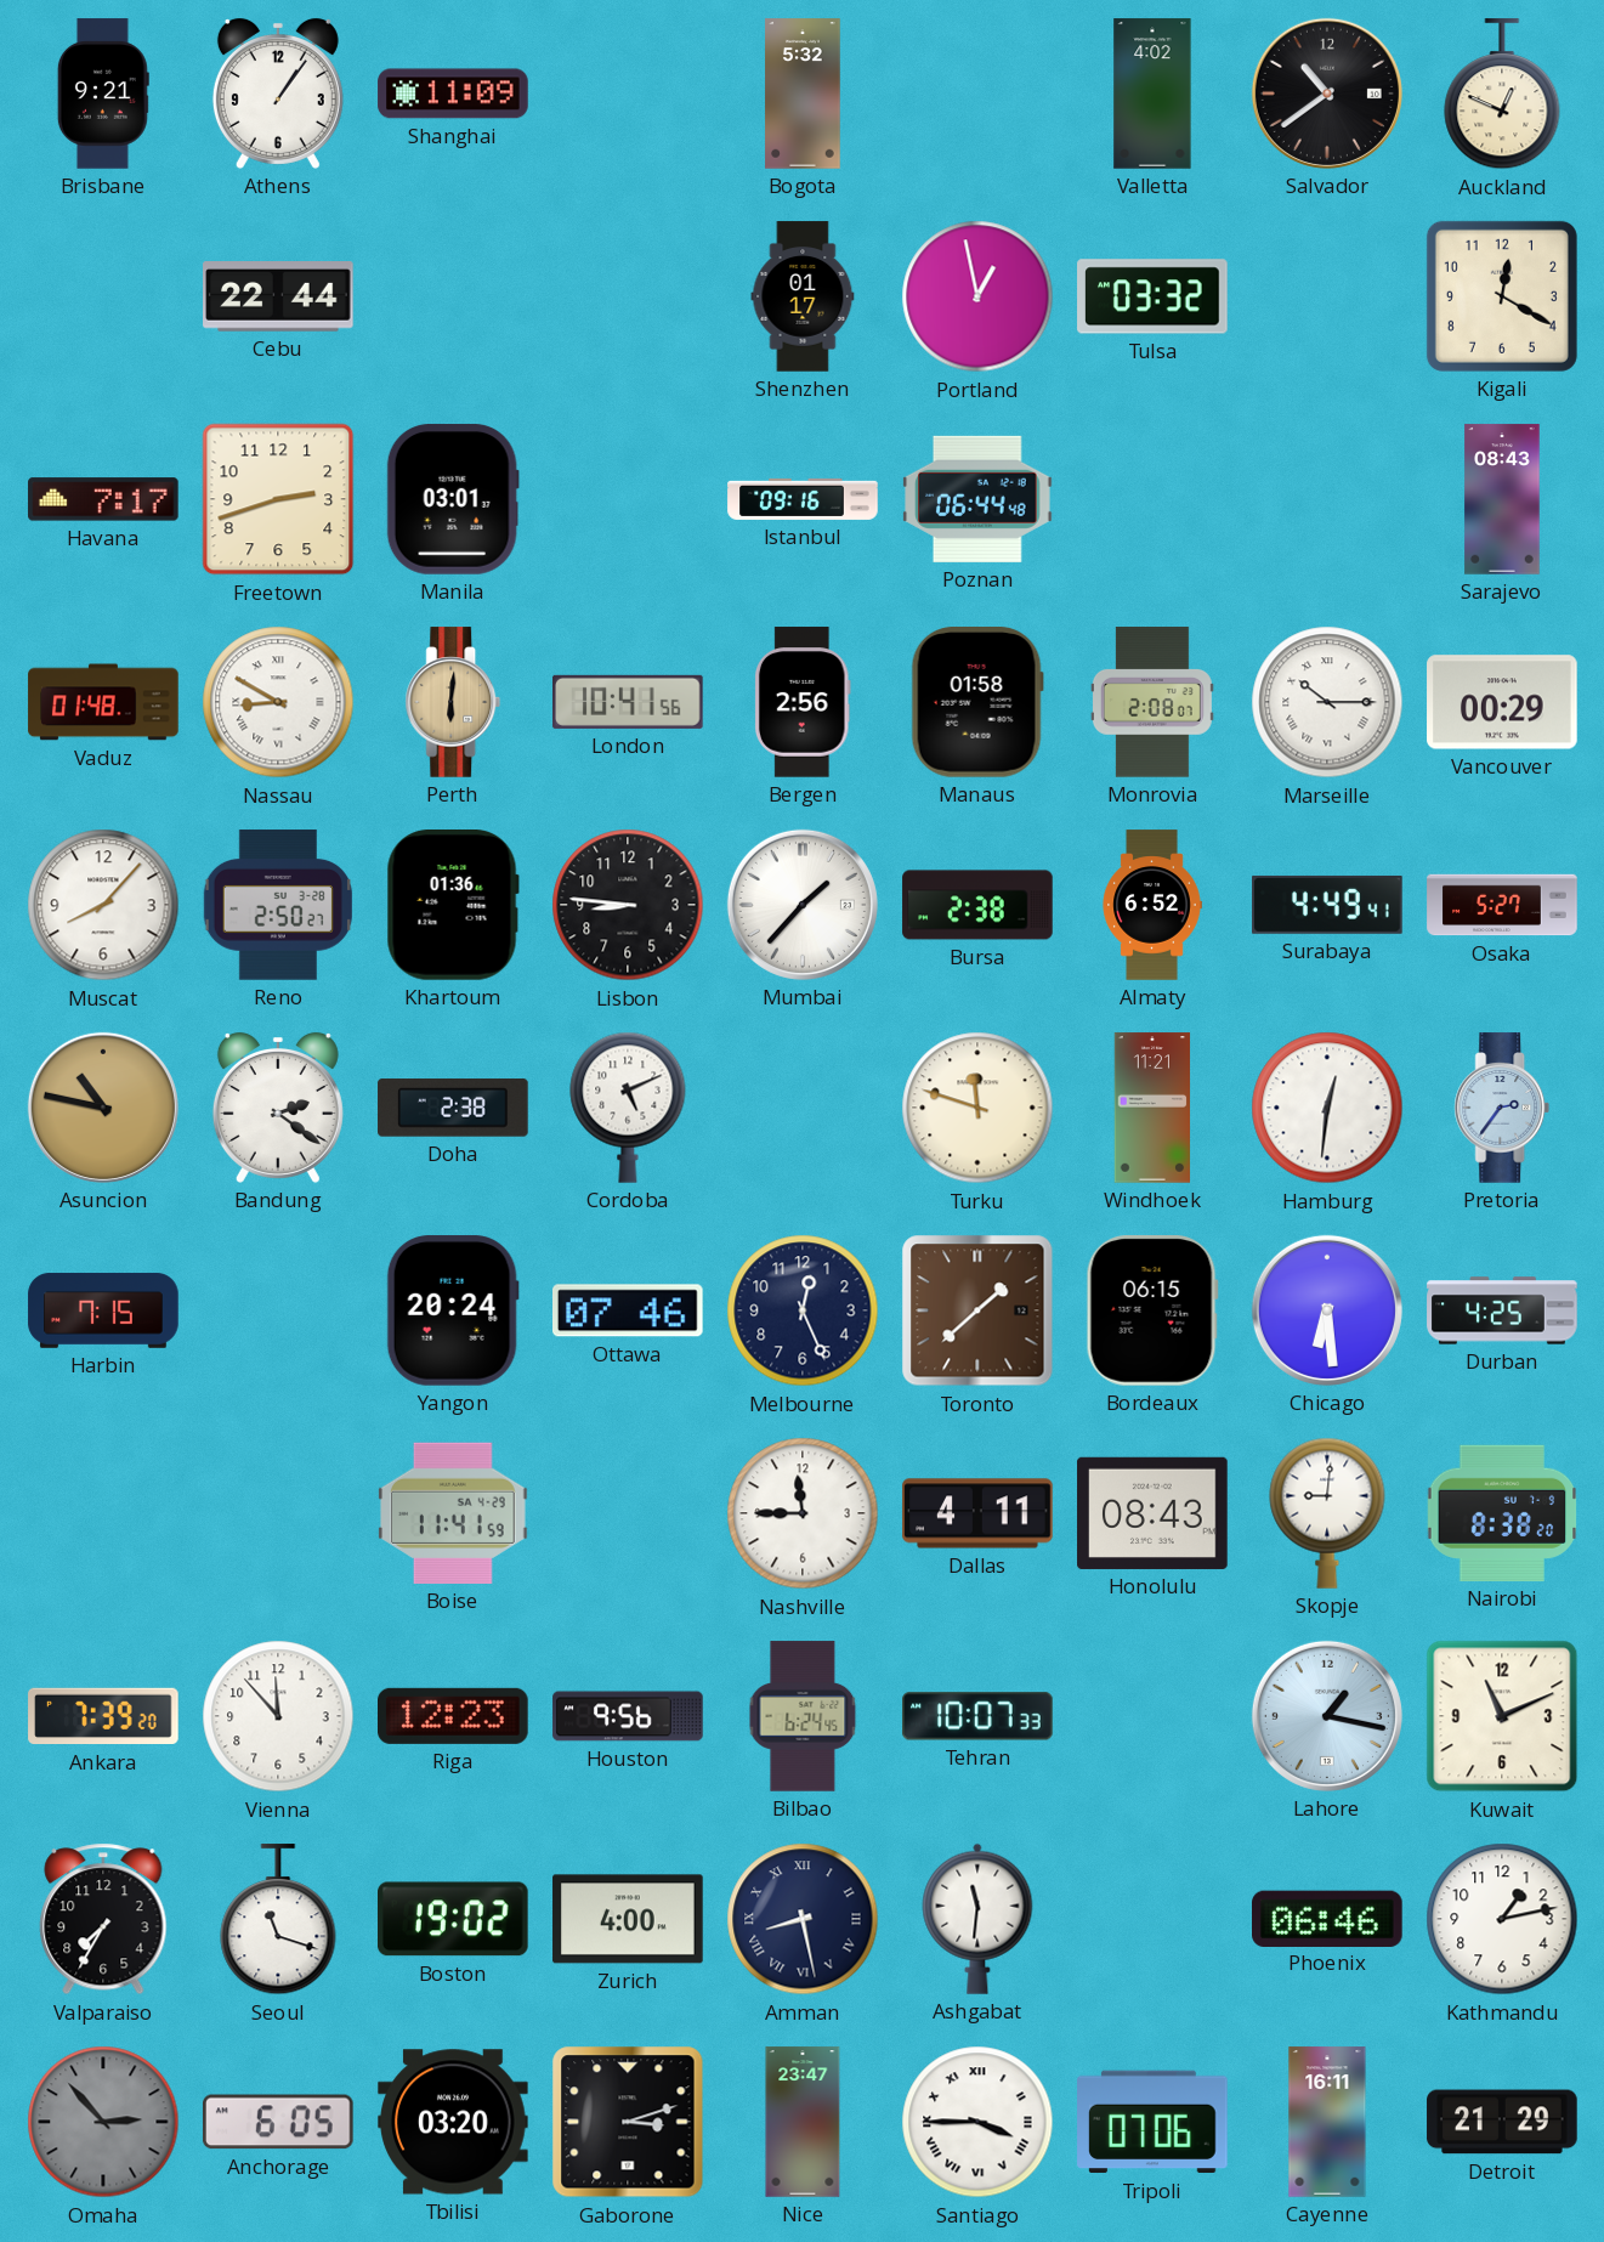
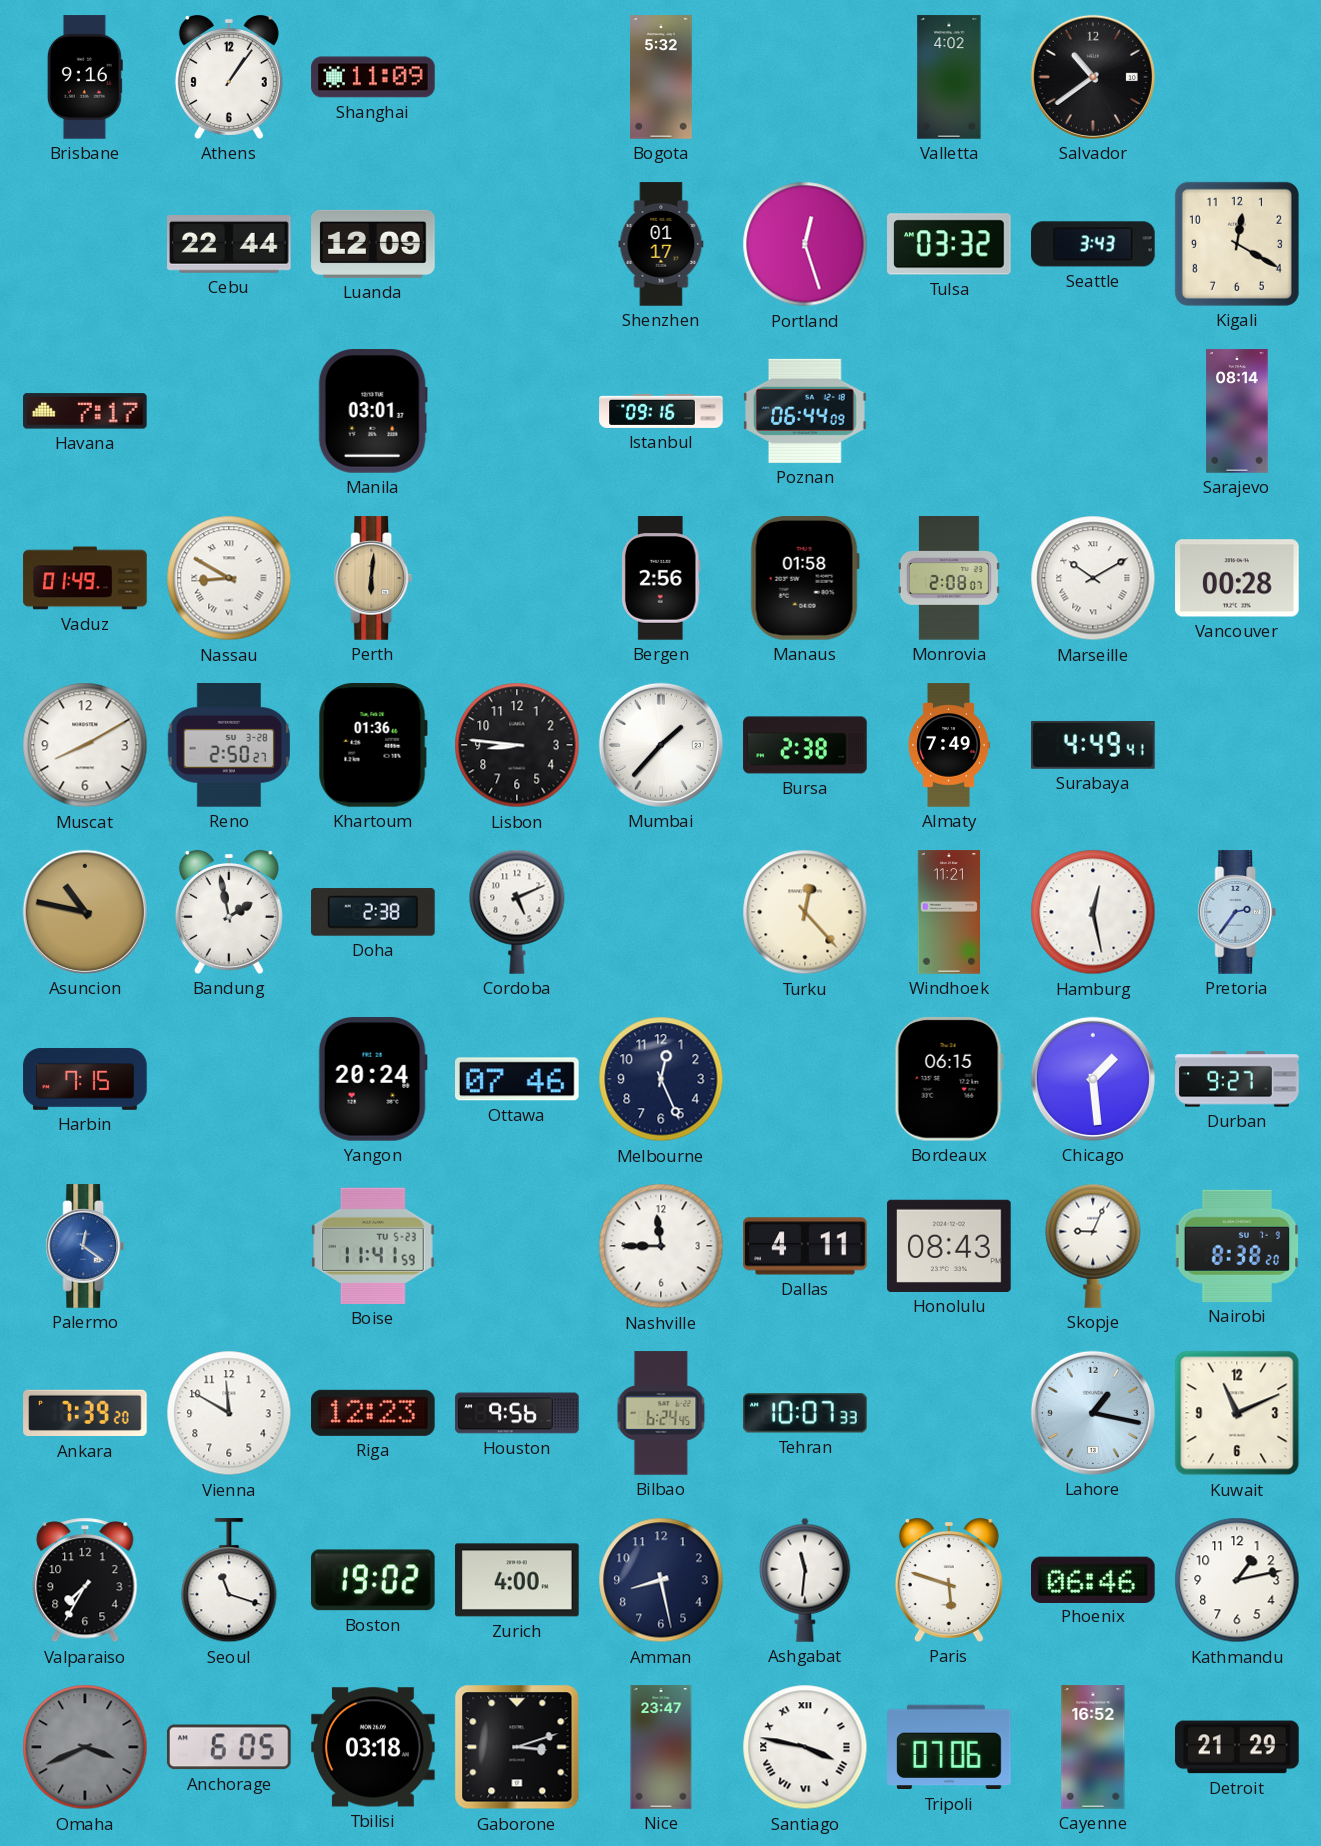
Brisbane: 9:21 -> 9:16
Auckland: 12:49 -> none
Luanda: none -> 12:09
Portland: 12:58 -> 12:27
Seattle: none -> 3:43
Freetown: 2:42 -> none
Poznan: 06:44:48 -> 06:44:09
Sarajevo: 08:43 -> 08:14
Vaduz: 01:48 -> 01:49
London: 10:41 -> none
Marseille: 10:15 -> 10:10
Vancouver: 00:29 -> 00:28
Muscat: 8:07 -> 8:10
Almaty: 6:52 -> 7:49
Osaka: 5:27 -> none
Bandung: 2:21 -> 1:58
Turku: 11:48 -> 12:23
Hamburg: 12:31 -> 12:28
Toronto: 1:38 -> none
Chicago: 6:29 -> 1:29
Durban: 4:25 -> 9:27
Palermo: none -> 12:21
Boise date: SA 4-29 -> TU 5-23
Skopje: 9:01 -> 9:04
Vienna: 11:53 -> 11:50
Amman numerals: Roman -> Arabic
Paris: none -> 5:48
Omaha: 2:53 -> 3:41
Tbilisi: 03:20 -> 03:18
Santiago: 3:45 -> 3:47
Cayenne: 16:11 -> 16:52
